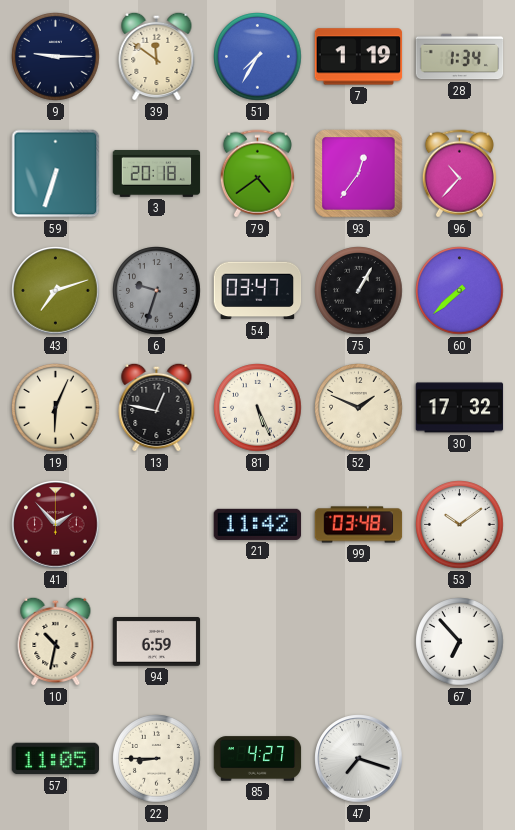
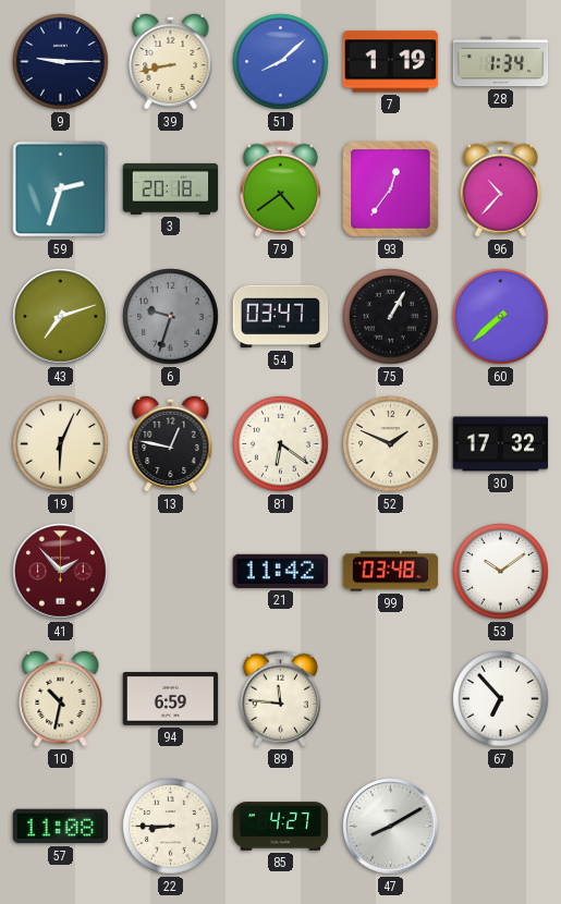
39: 11:51 -> 8:43
51: 7:35 -> 8:08
59: 6:33 -> 2:33
81: 5:26 -> 6:21
89: none -> 11:46
57: 11:05 -> 11:08
47: 7:18 -> 8:10
